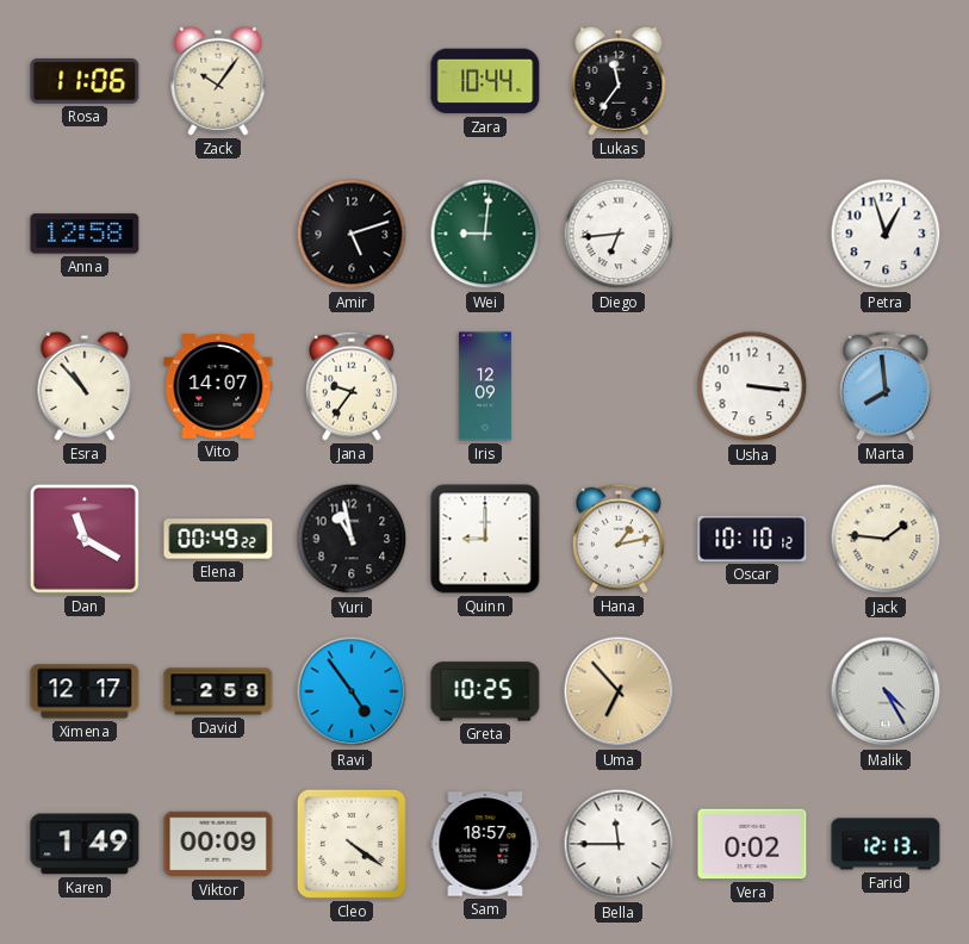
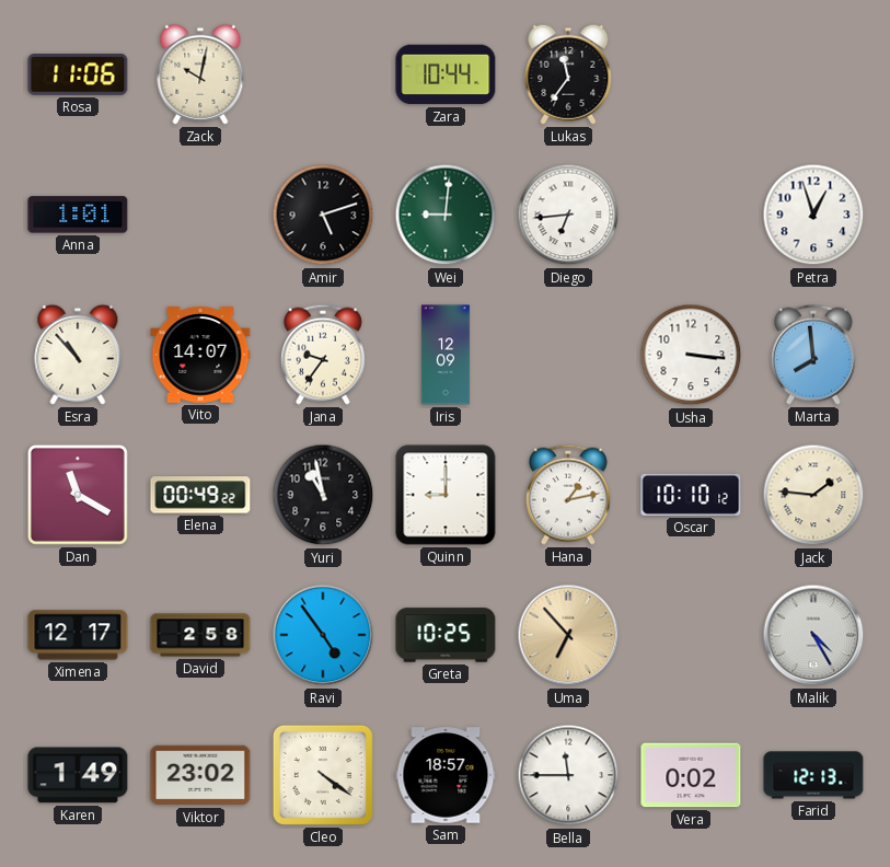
Zack: 10:06 -> 10:02
Anna: 12:58 -> 1:01
Viktor: 00:09 -> 23:02
